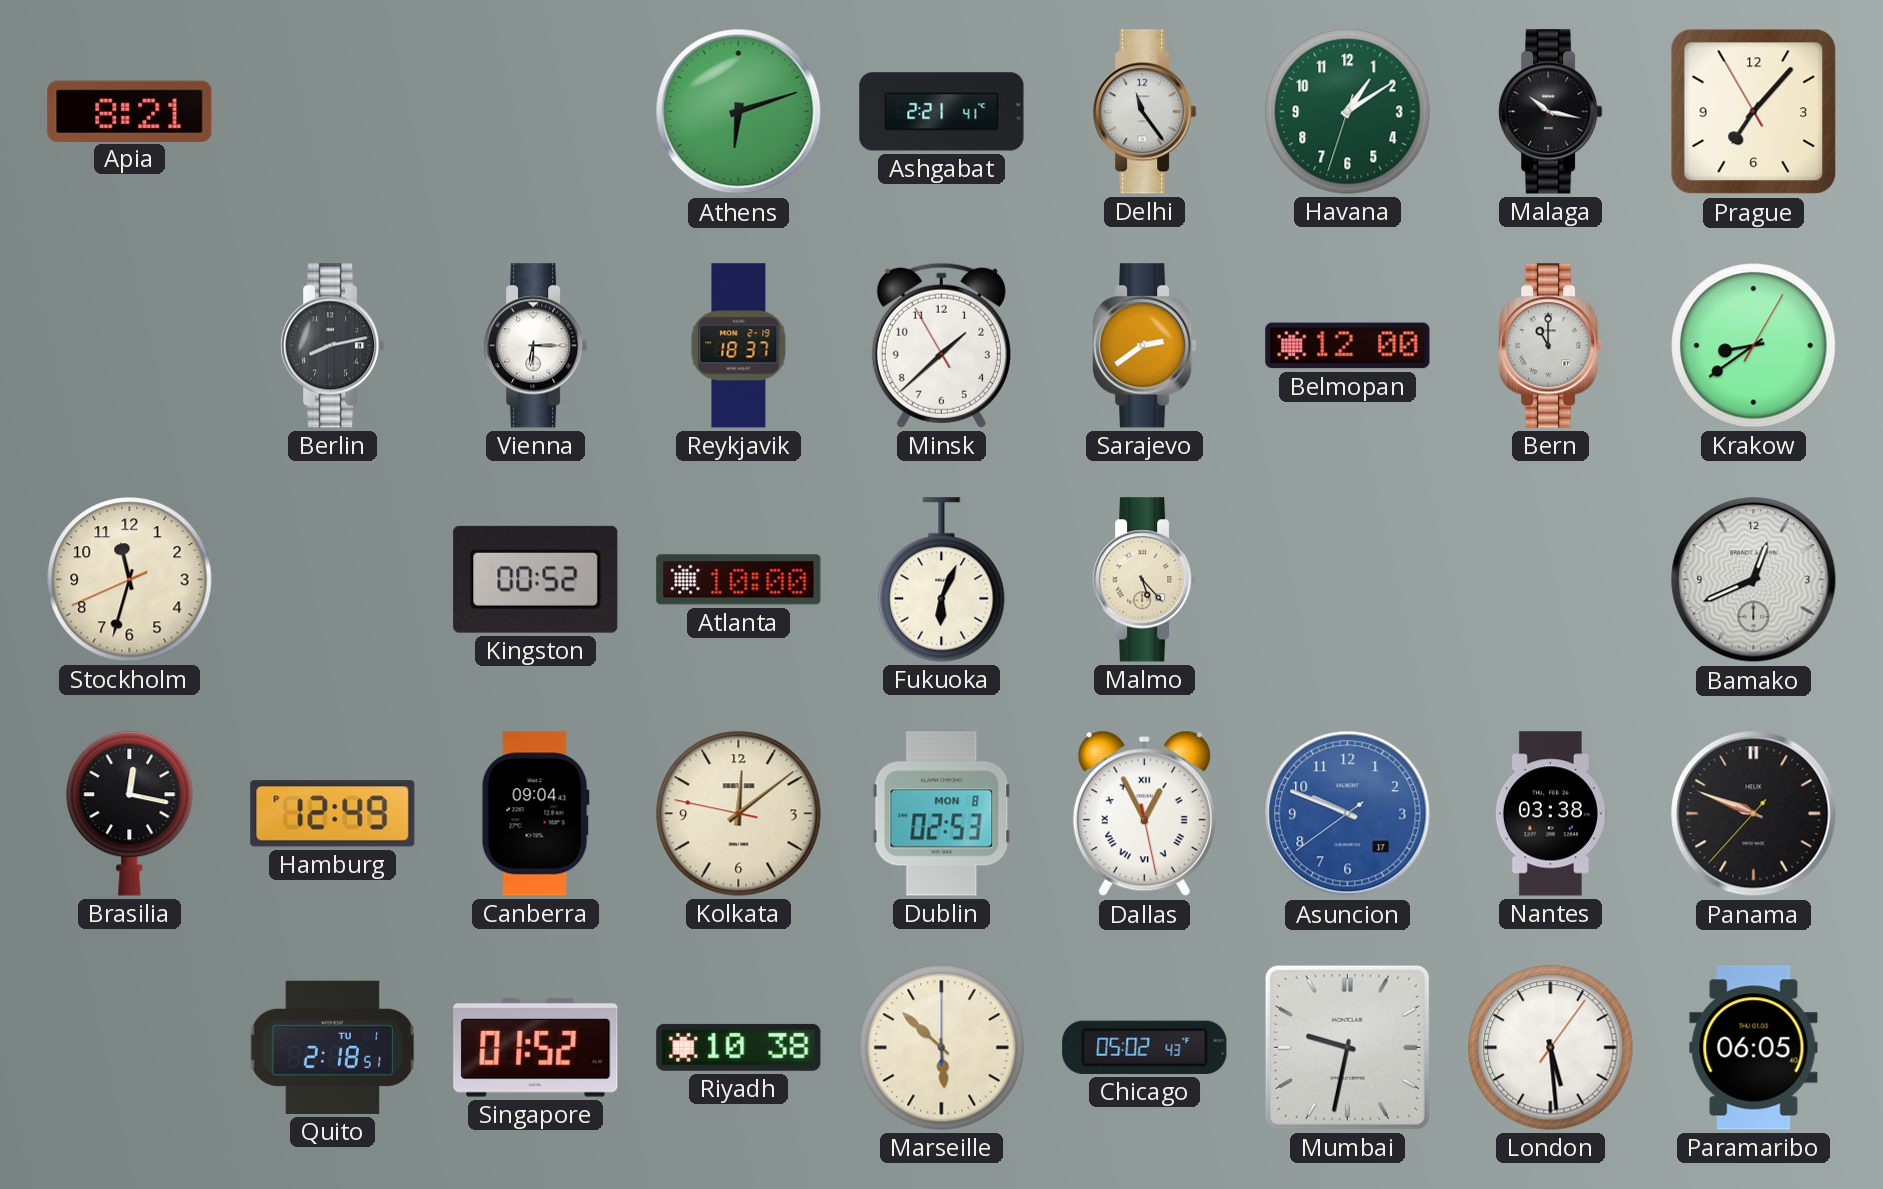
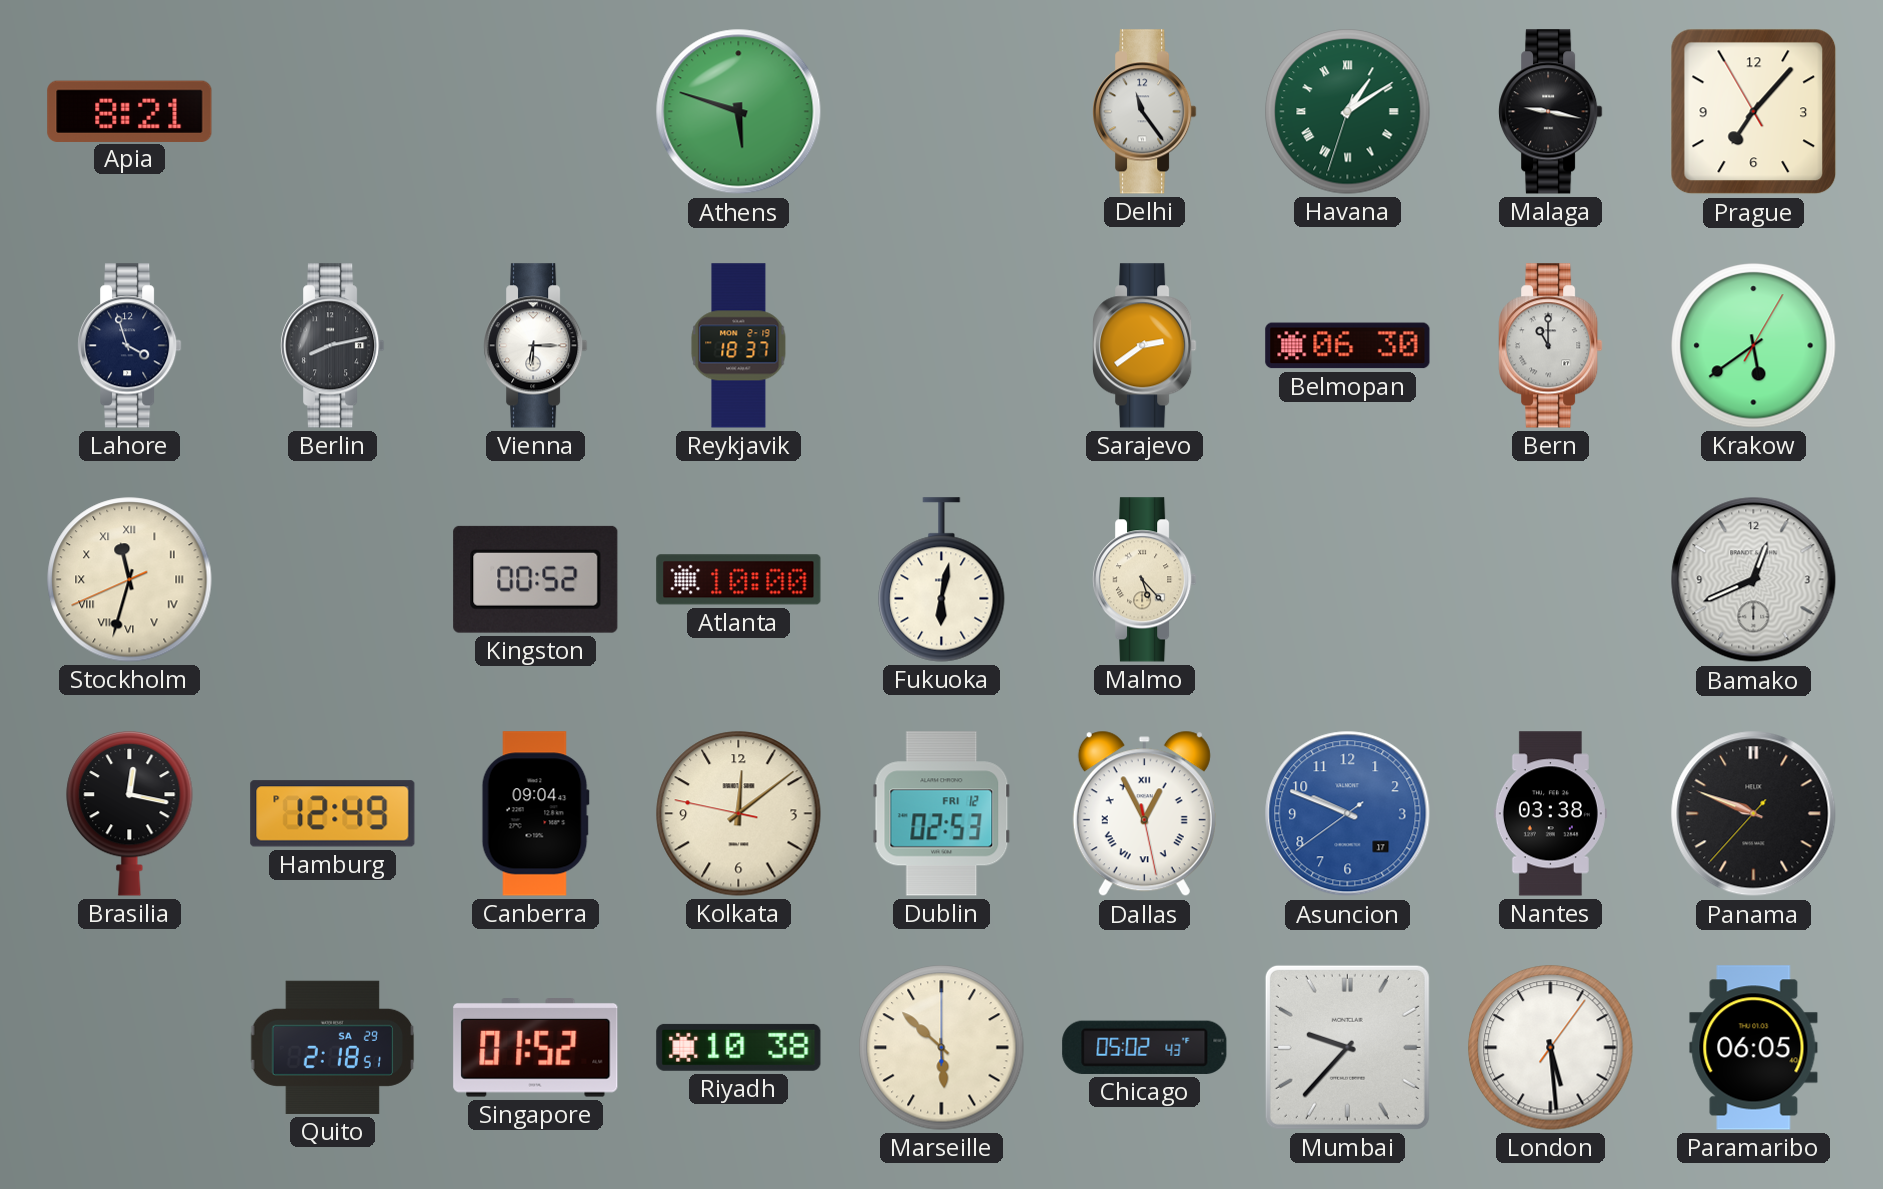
Athens: 6:12 -> 5:48
Ashgabat: 2:21 -> none
Havana numerals: Arabic -> Roman
Malaga: 10:17 -> 9:17
Lahore: none -> 3:57
Minsk: 1:37 -> none
Belmopan: 12:00 -> 06:30
Krakow: 8:39 -> 5:39
Stockholm numerals: Arabic -> Roman
Fukuoka: 6:04 -> 6:02
Dublin date: MON 8 -> FRI 12
Quito date: TU 1 -> SA 29
Mumbai: 9:32 -> 9:37
